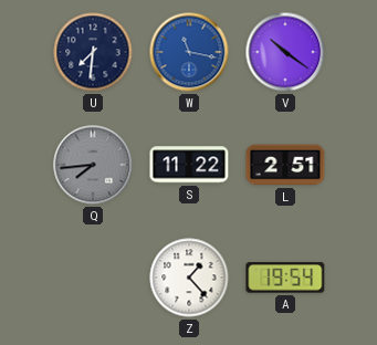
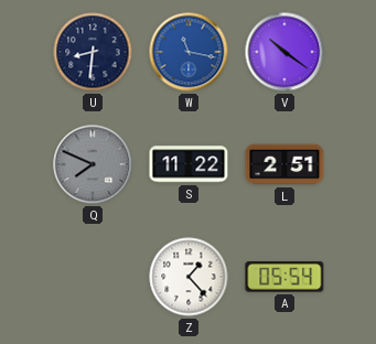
U: 7:31 -> 8:31
Q: 7:44 -> 7:49
A: 19:54 -> 05:54
